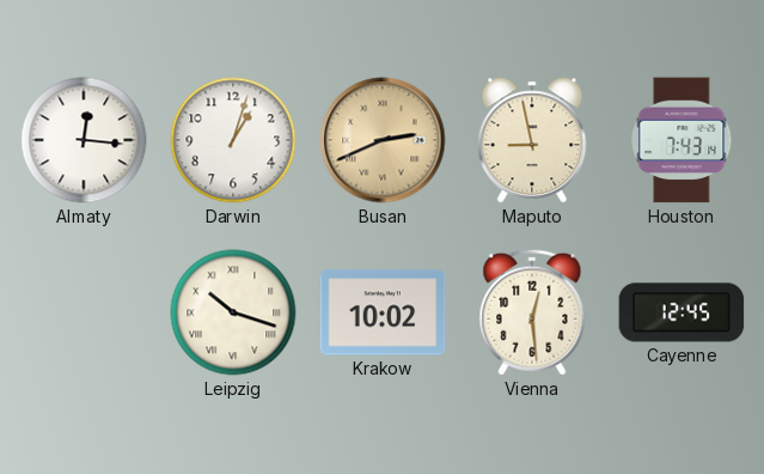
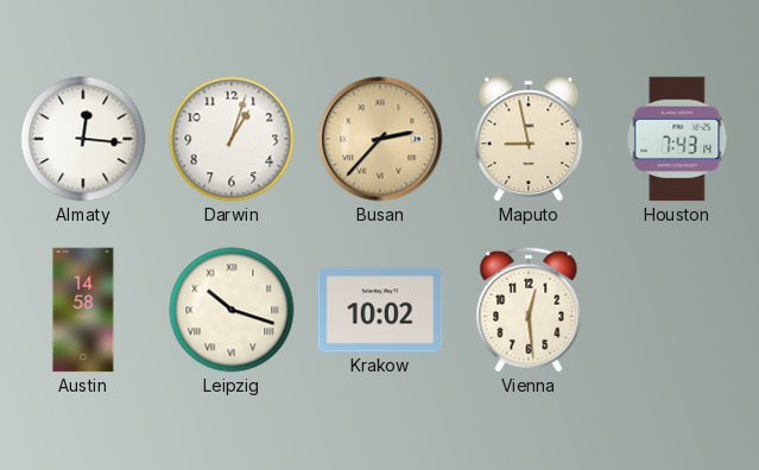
Busan: 2:41 -> 2:37
Austin: none -> 14:58
Cayenne: 12:45 -> none
